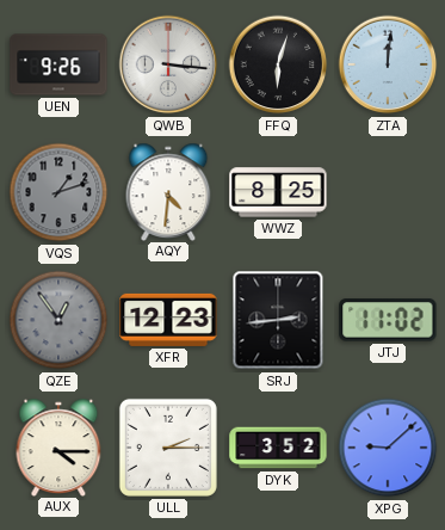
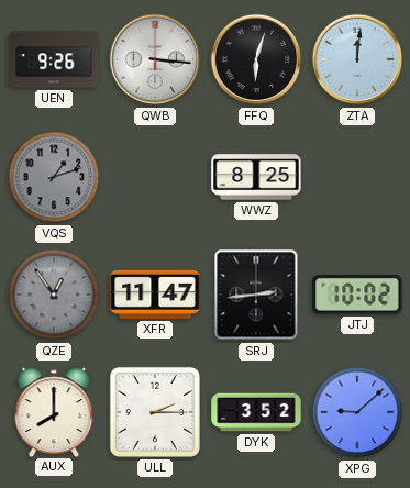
AQY: 4:31 -> none
XFR: 12:23 -> 11:47
JTJ: 11:02 -> 10:02
AUX: 4:15 -> 8:00
